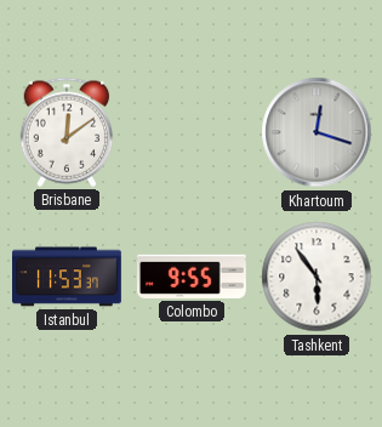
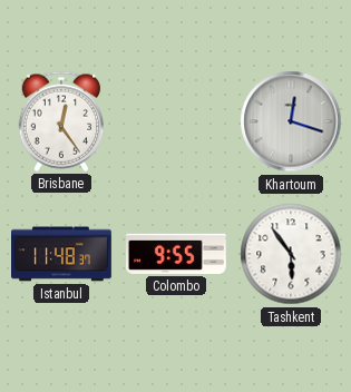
Brisbane: 12:09 -> 12:24
Istanbul: 11:53 -> 11:48
